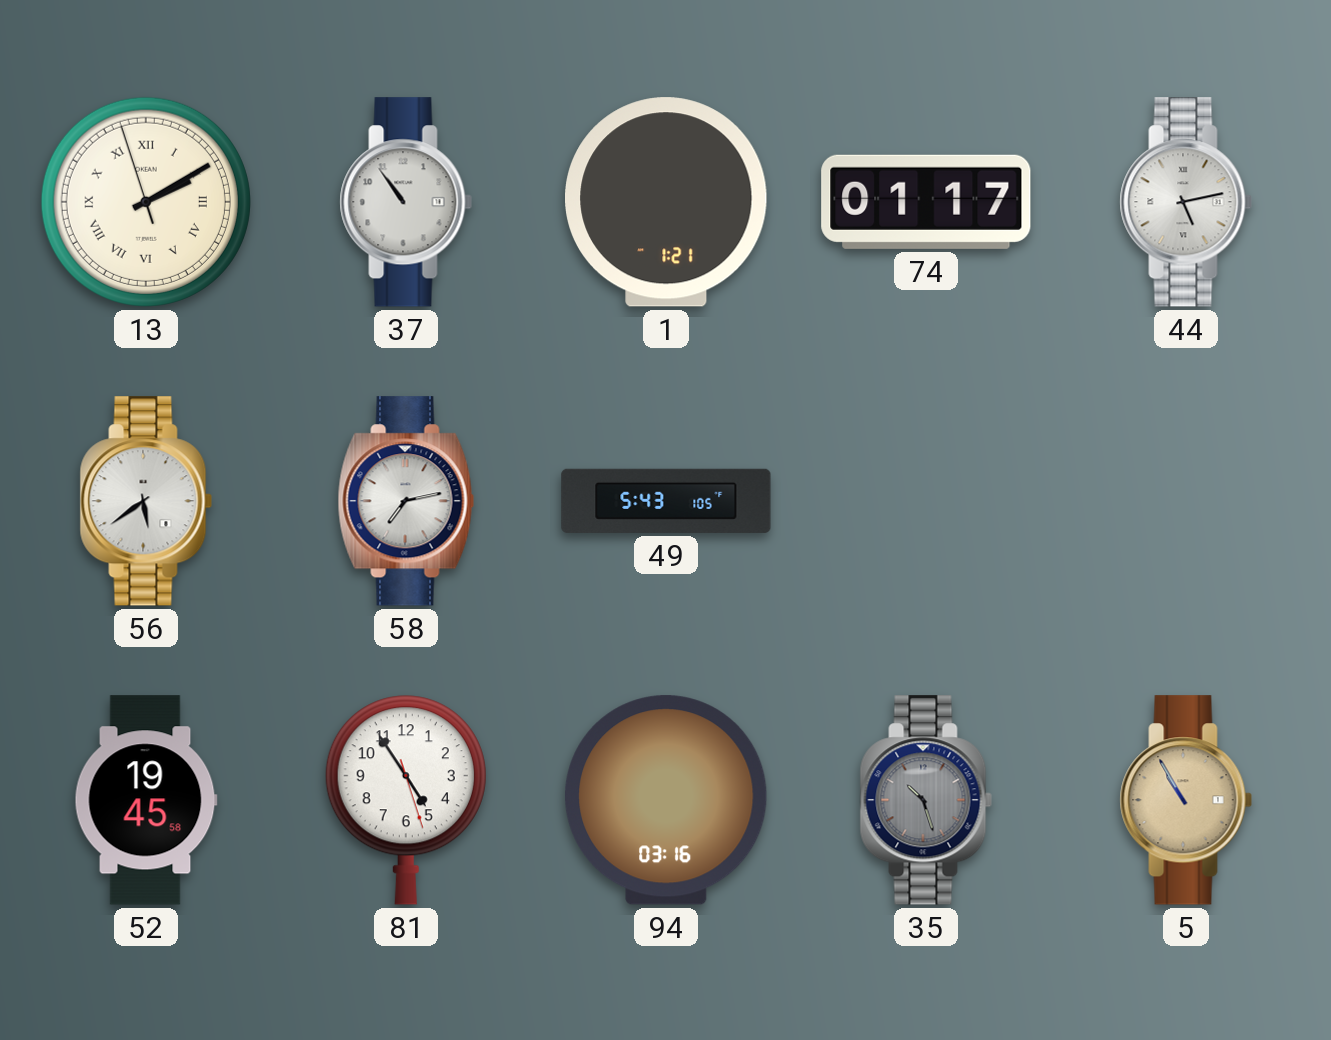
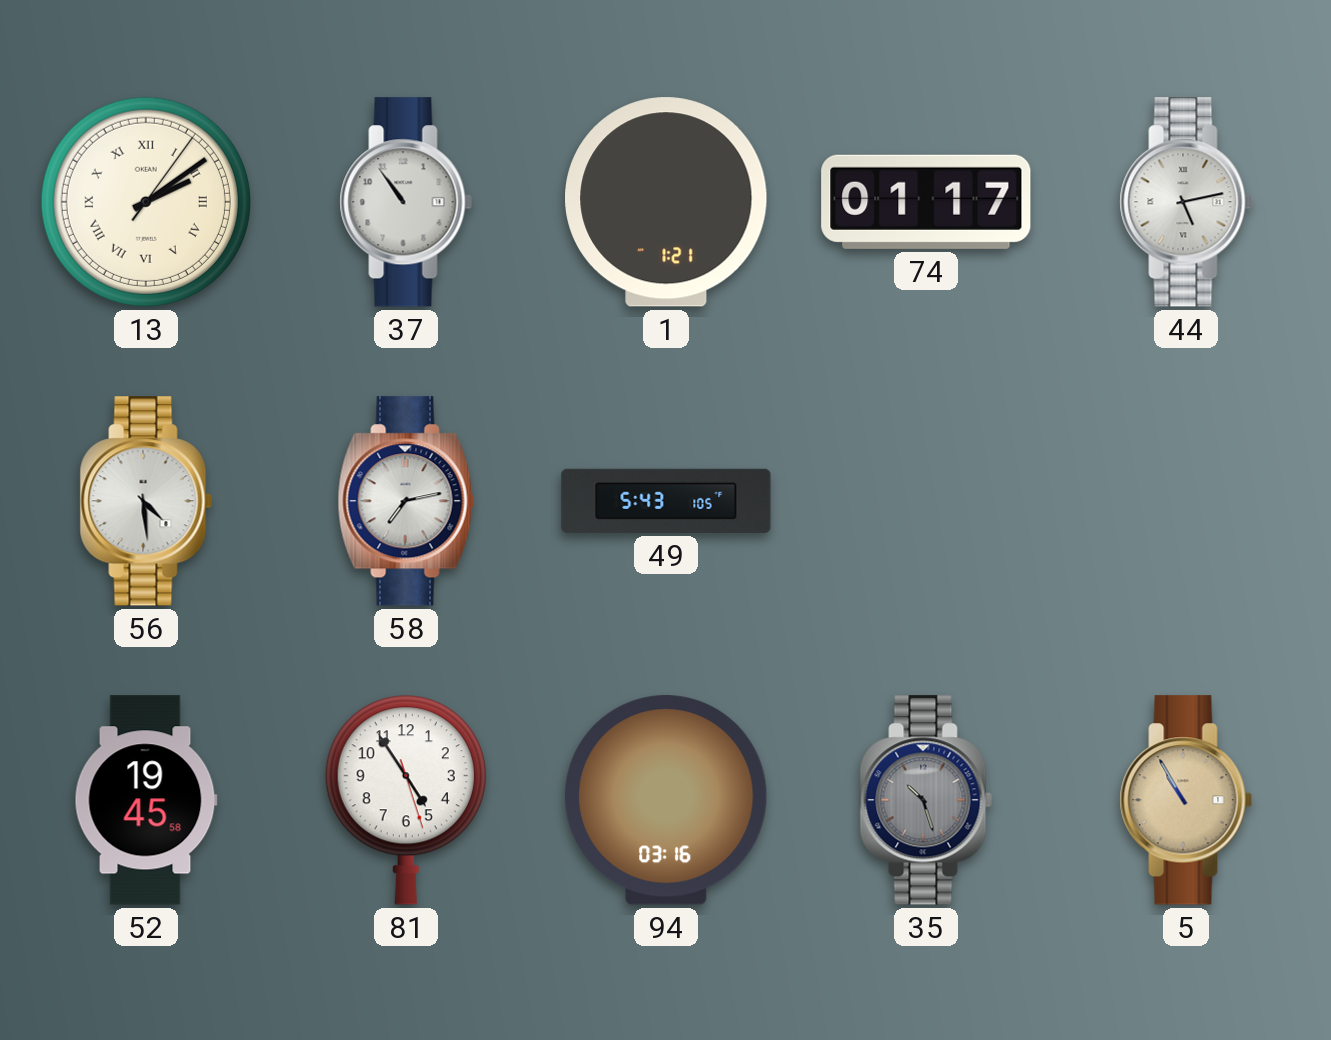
13: 2:09:57 -> 2:09:06
56: 5:39 -> 4:29
